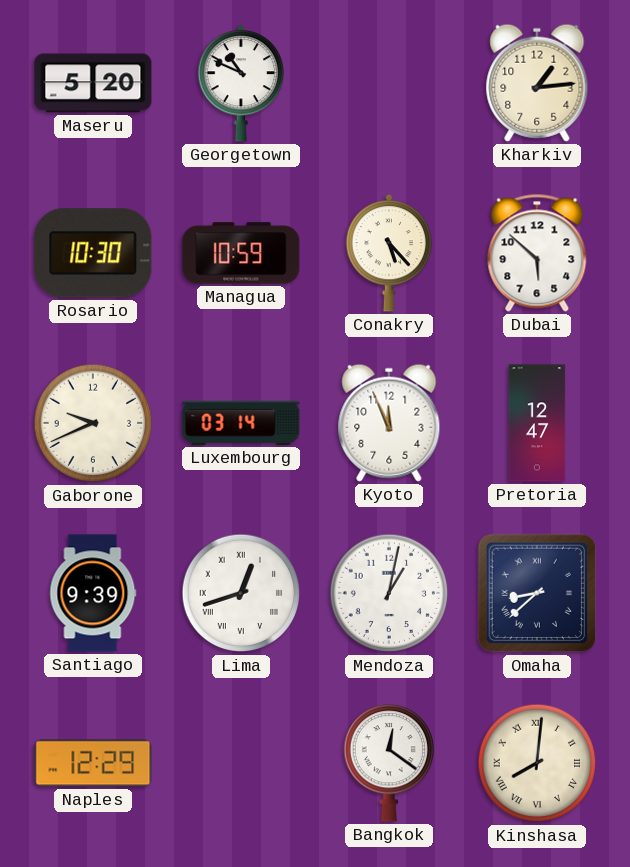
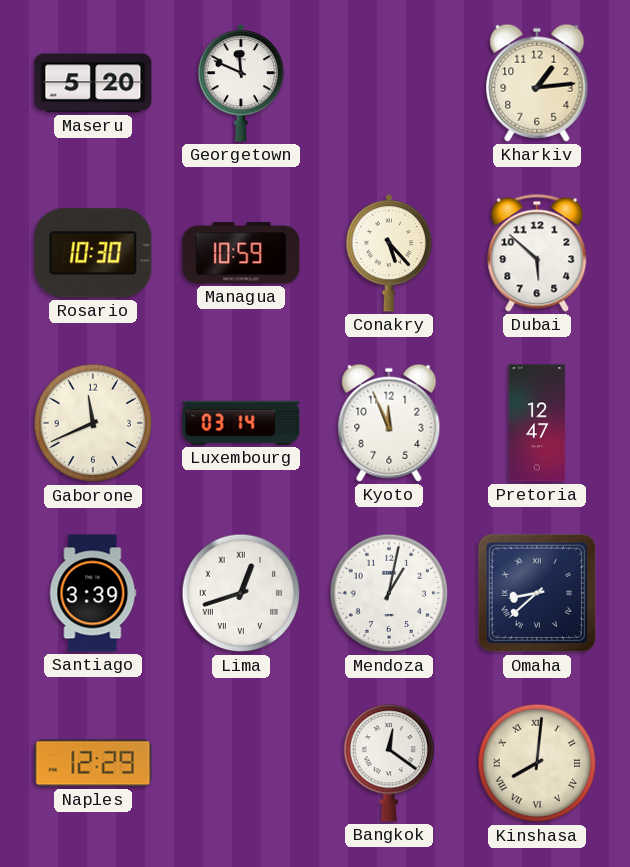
Georgetown: 10:49 -> 11:49
Gaborone: 9:41 -> 11:41
Santiago: 9:39 -> 3:39
